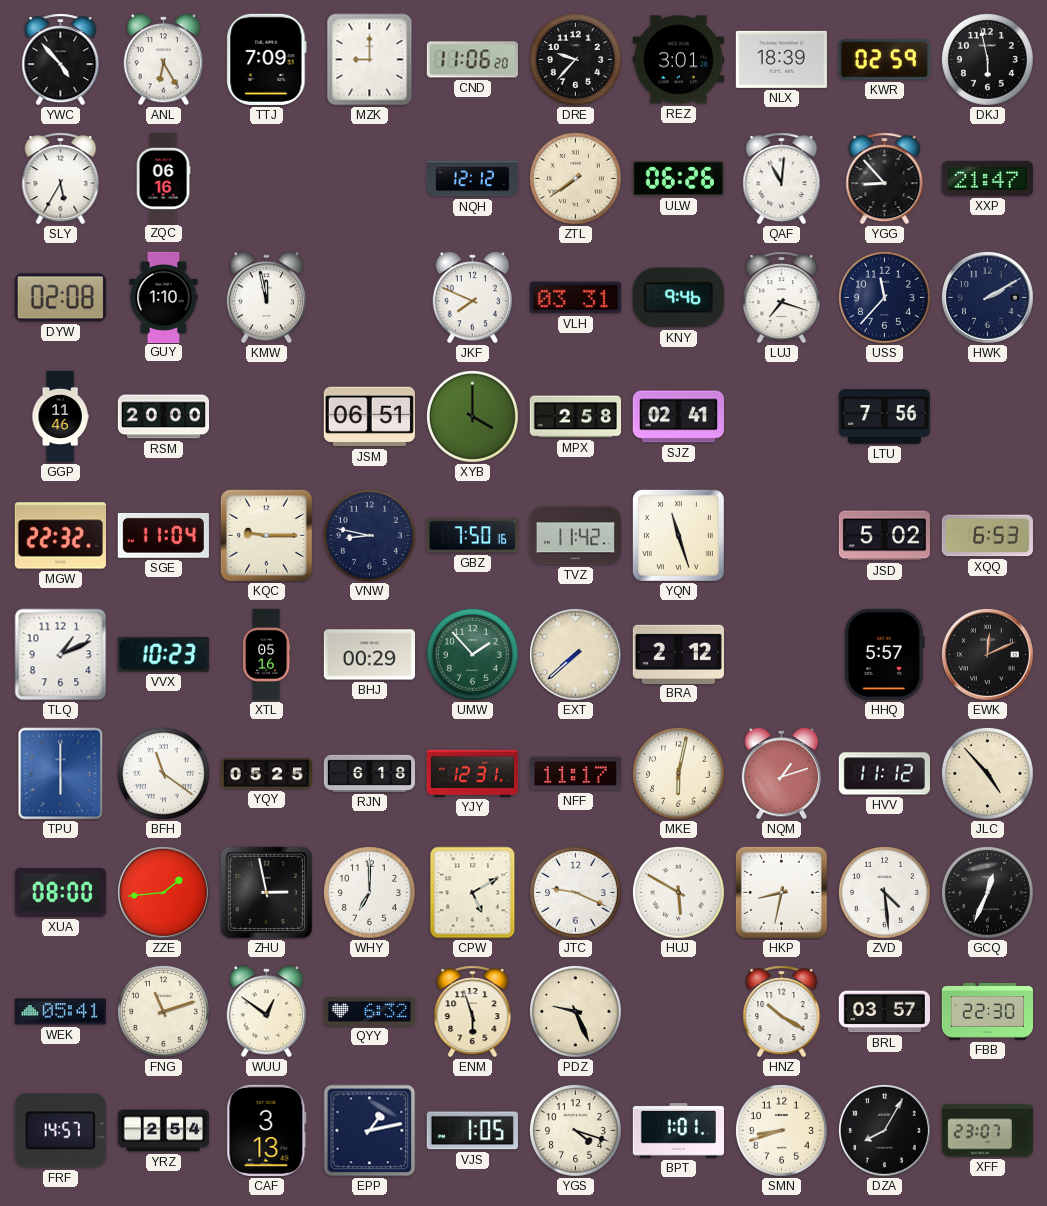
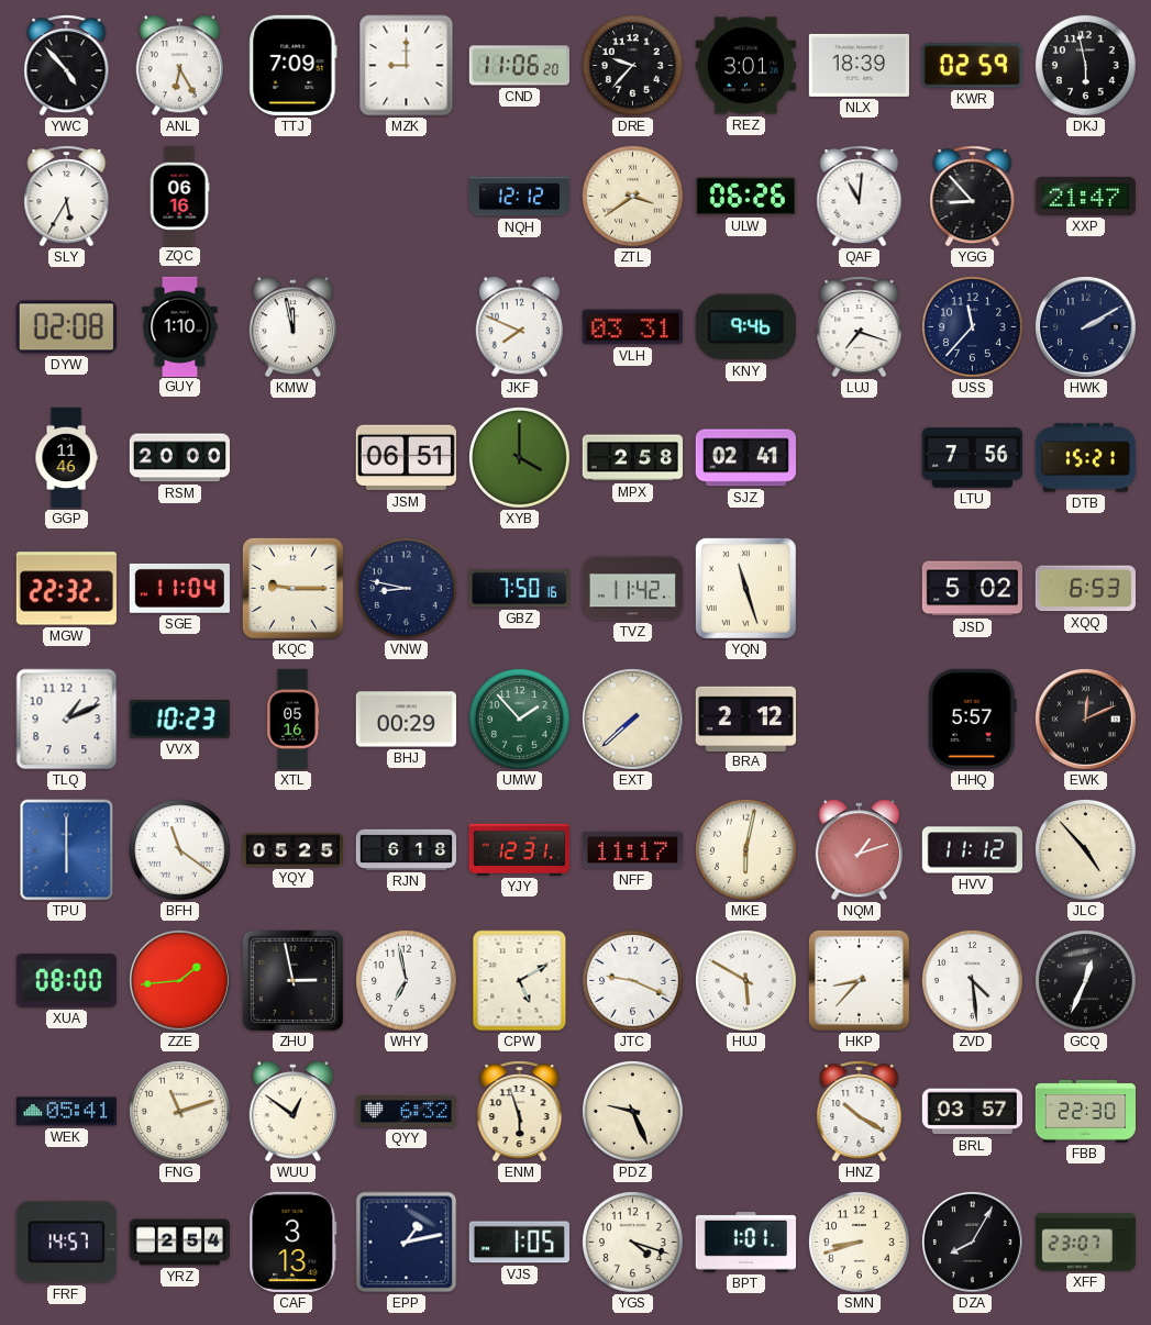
ZTL: 7:39 -> 3:39
DTB: none -> 15:21
WHY: 7:00 -> 6:58
HKP: 8:32 -> 8:37
